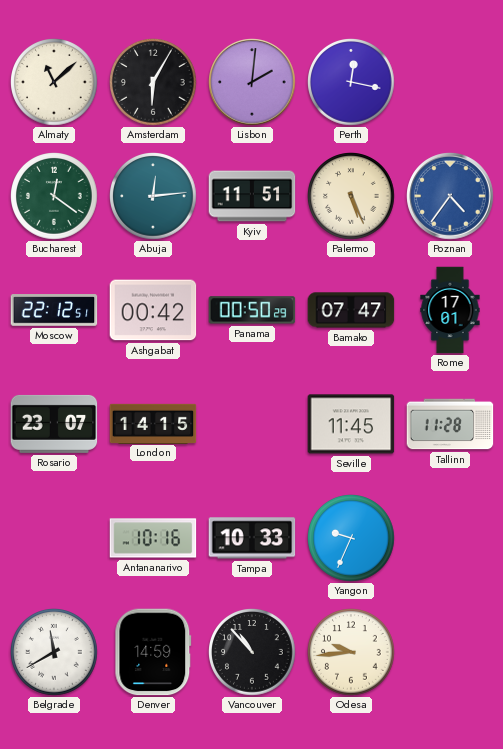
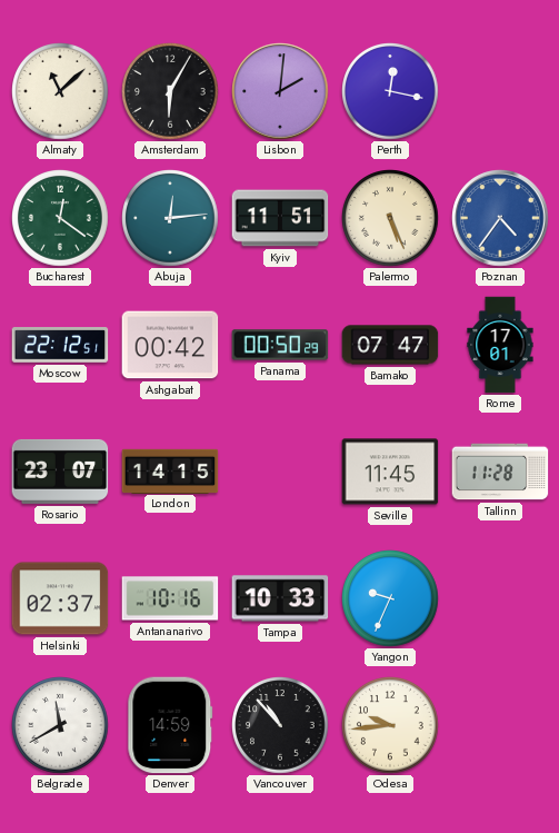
Helsinki: none -> 02:37
